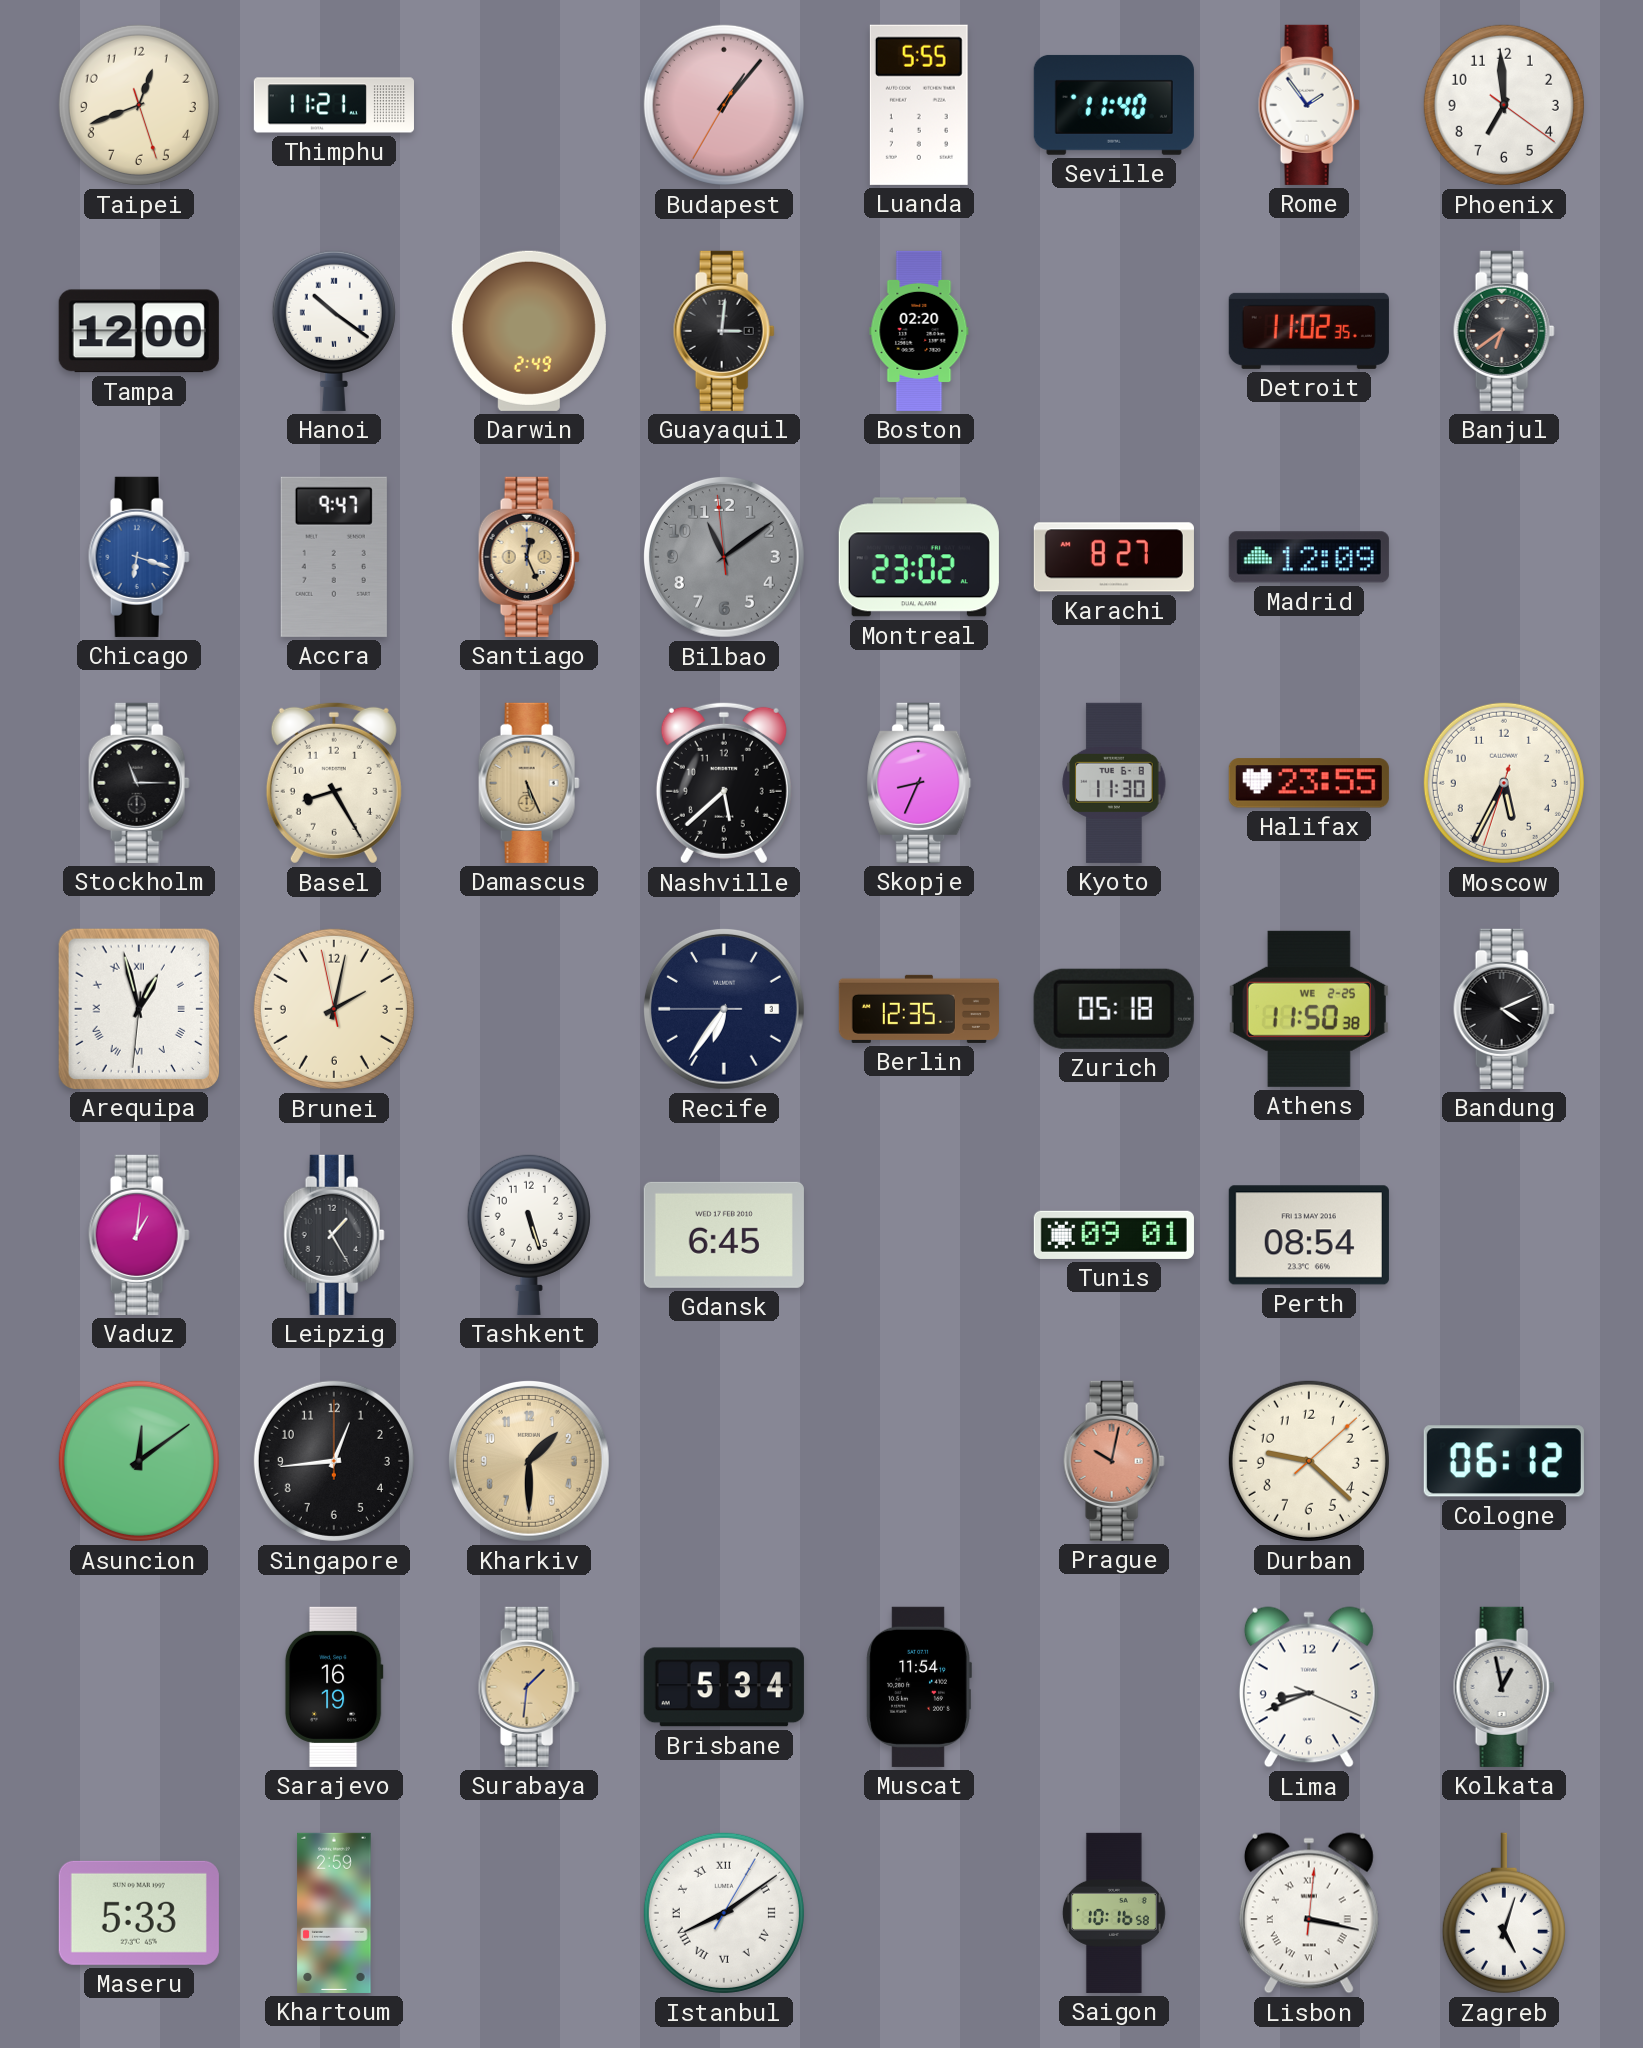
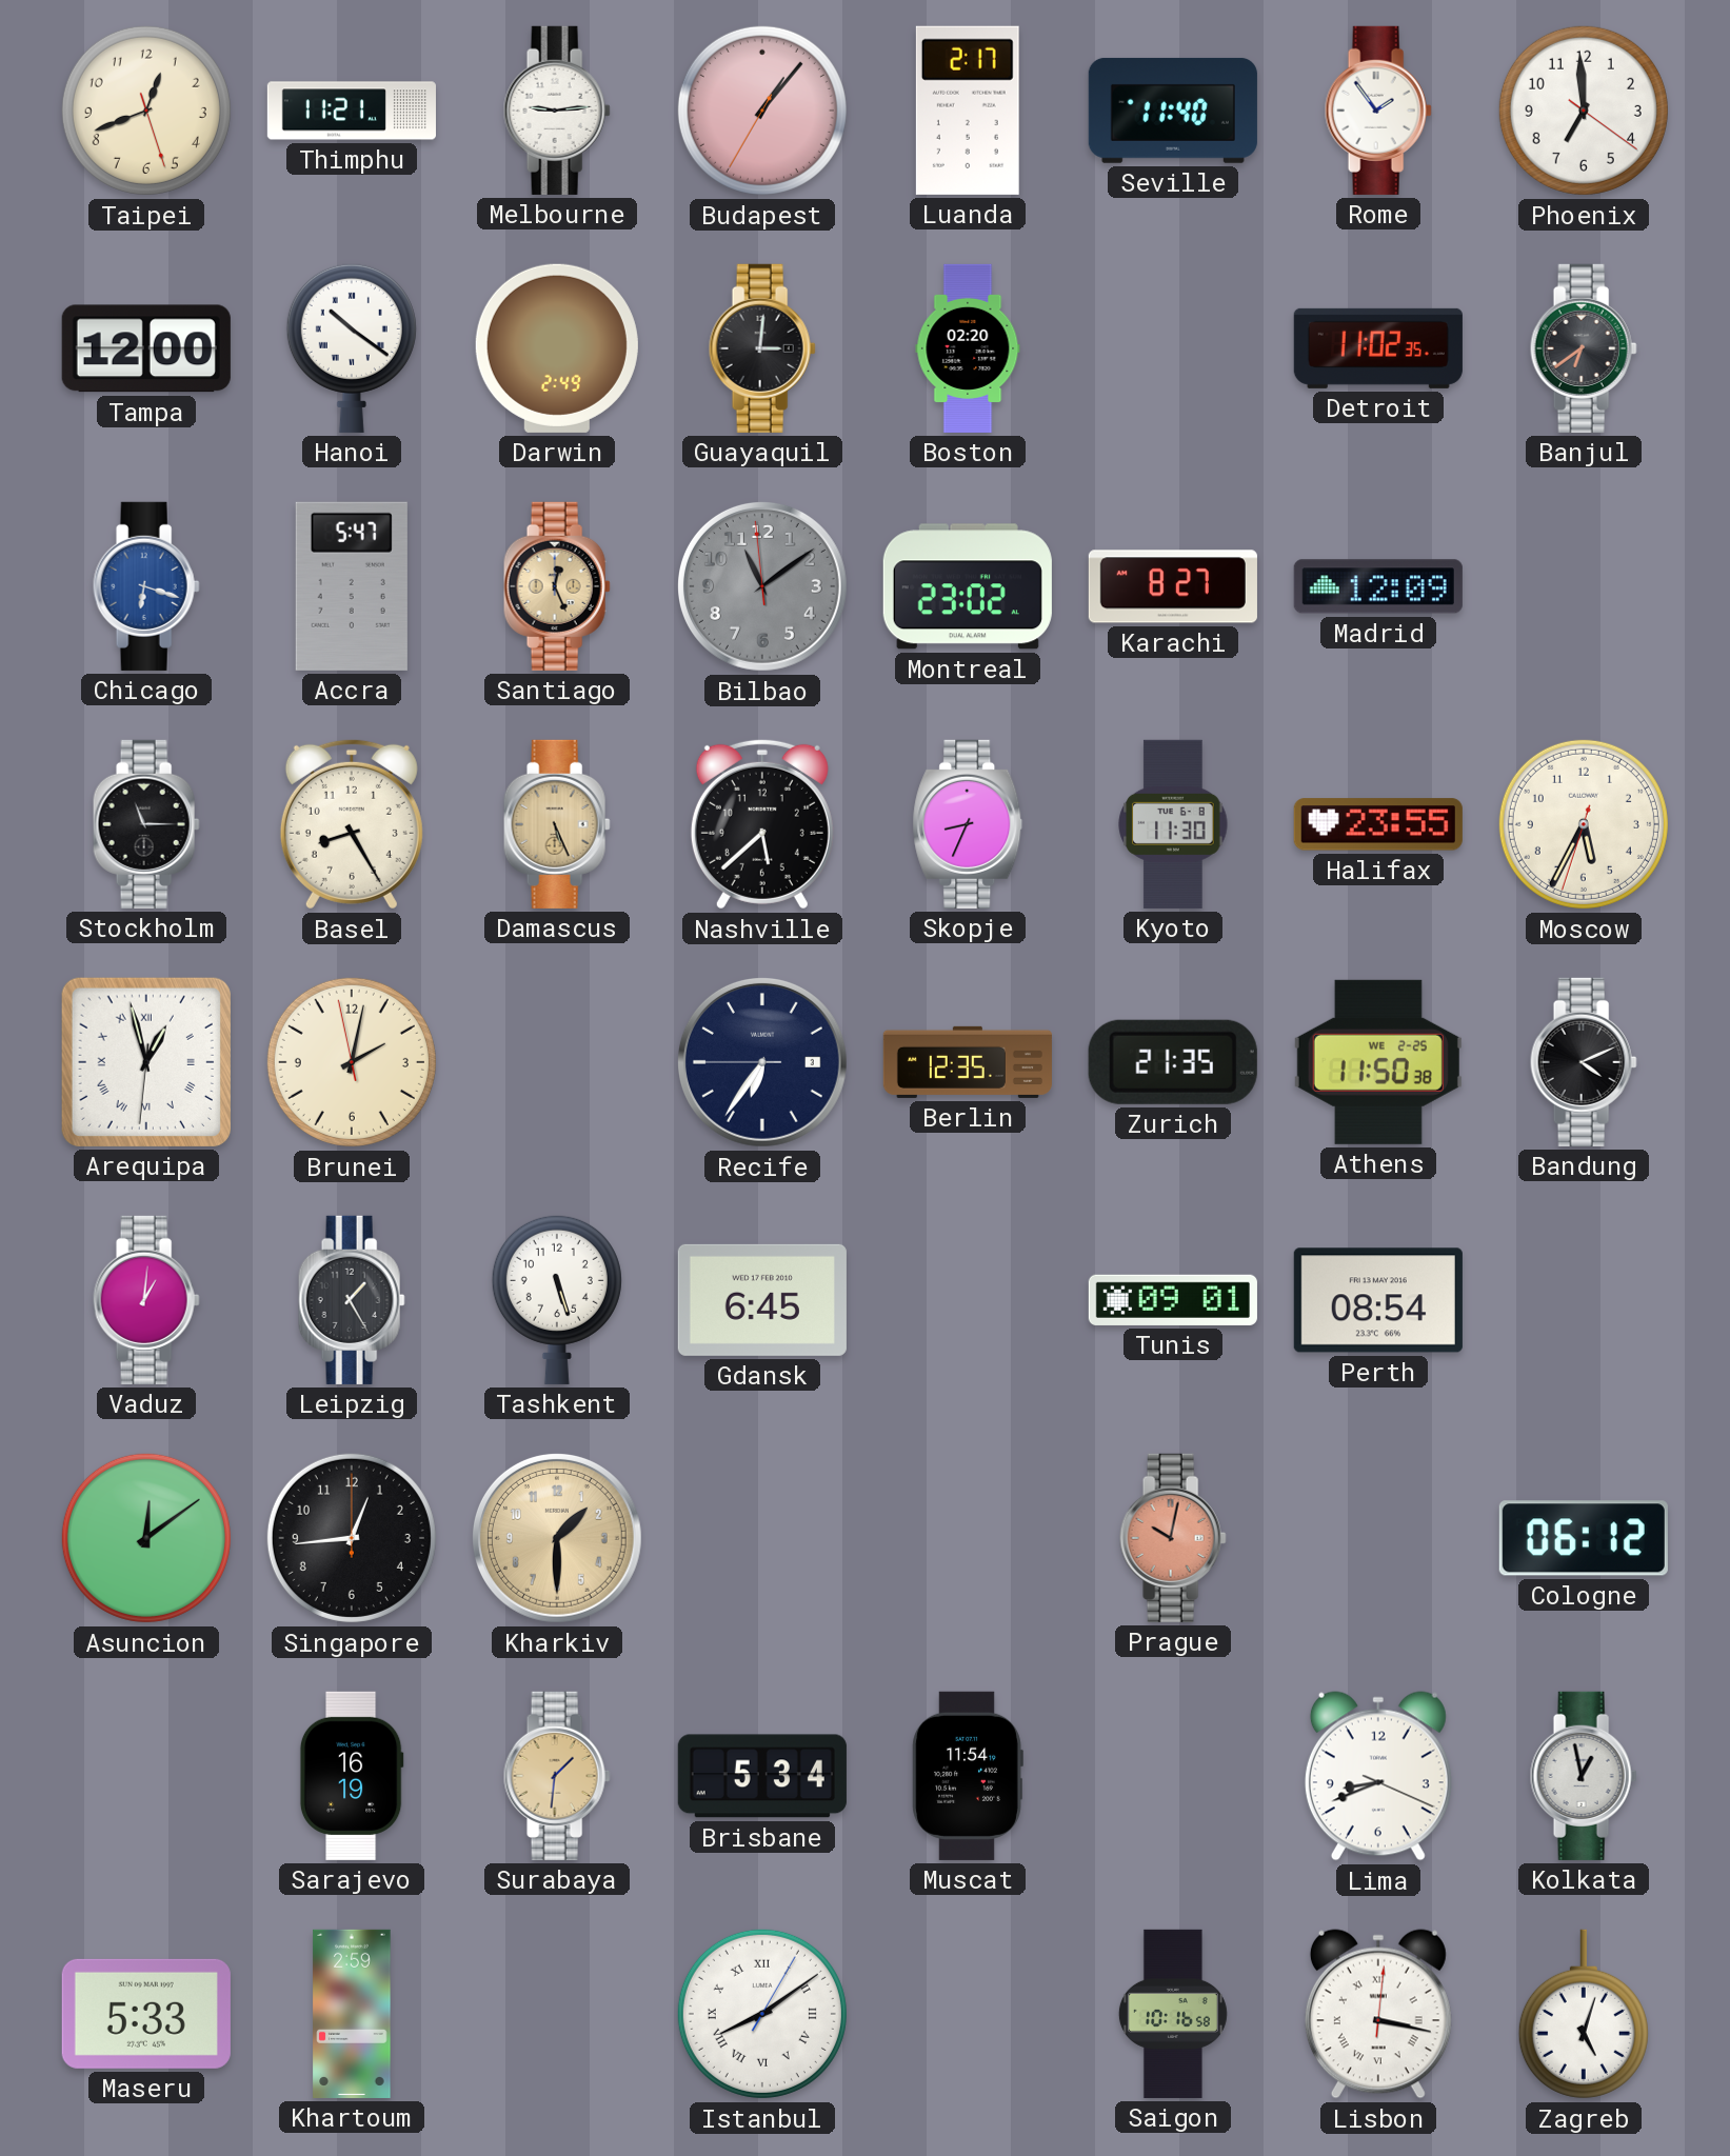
Melbourne: none -> 9:14
Luanda: 5:55 -> 2:17
Accra: 9:47 -> 5:47
Zurich: 05:18 -> 21:35
Durban: 9:22 -> none
